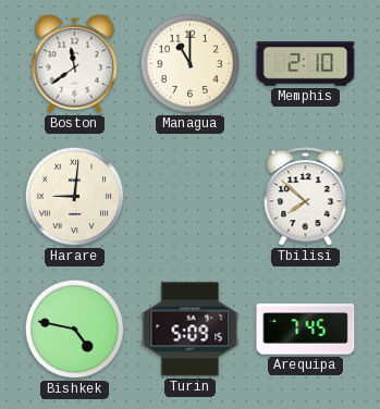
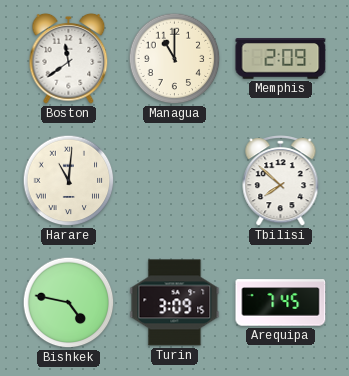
Memphis: 2:10 -> 2:09
Harare: 9:01 -> 11:01
Turin: 5:09 -> 3:09
